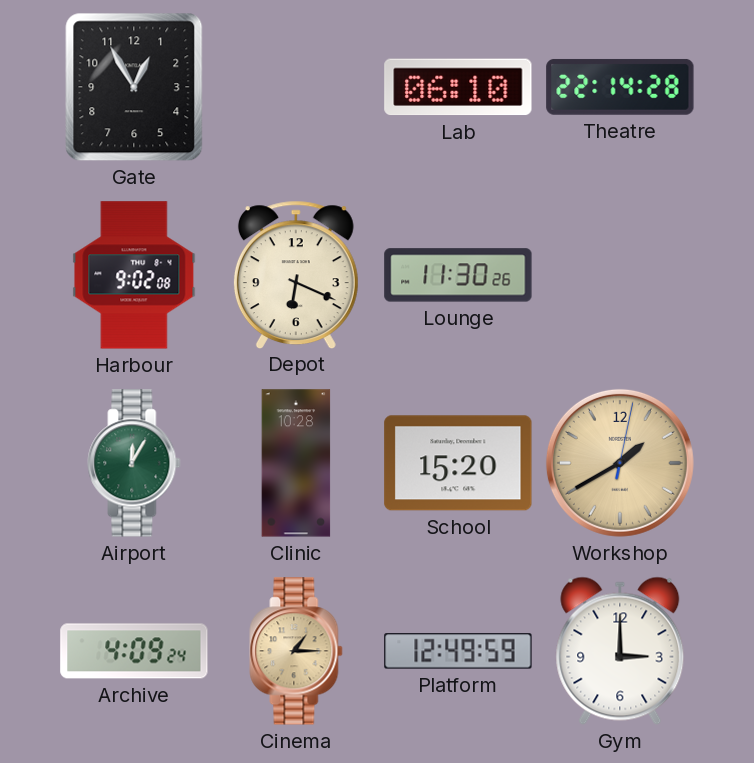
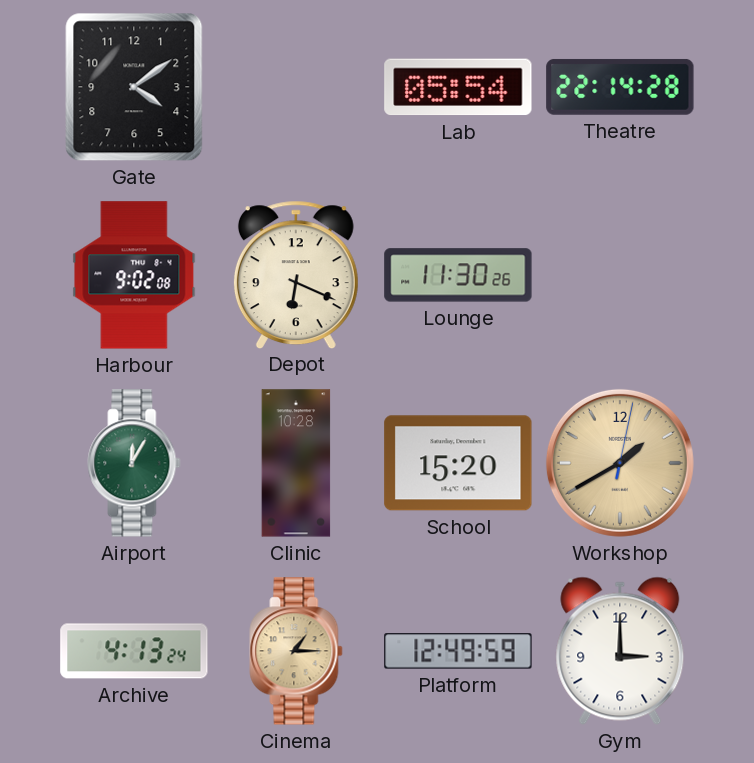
Gate: 12:55 -> 4:09
Lab: 06:10 -> 05:54
Archive: 4:09 -> 4:13
